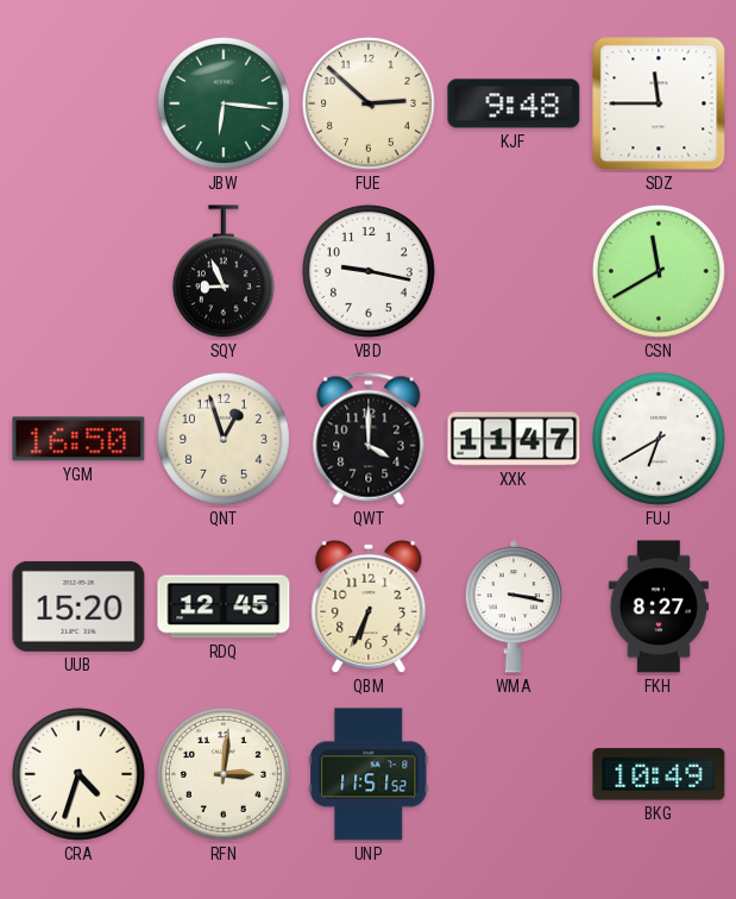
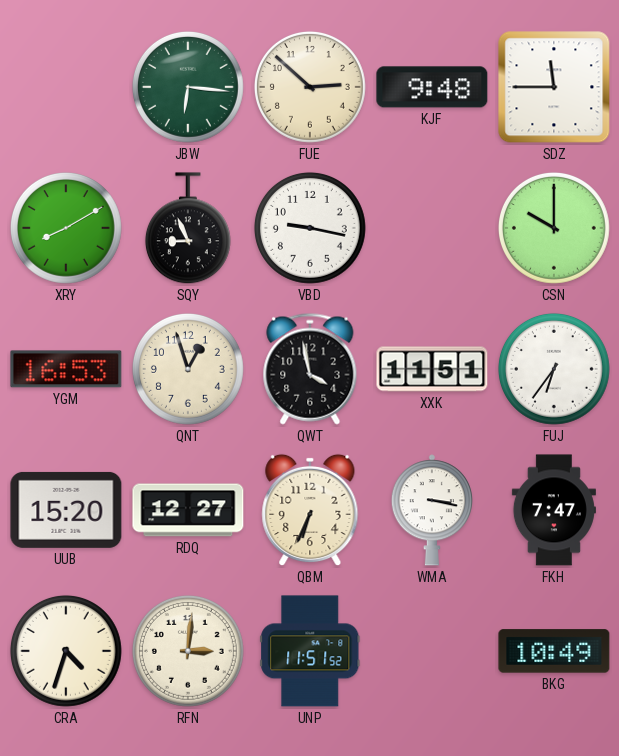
XRY: none -> 8:10
CSN: 11:40 -> 10:00
YGM: 16:50 -> 16:53
QWT: 4:00 -> 3:58
XXK: 11:47 -> 11:51
FUJ: 6:40 -> 6:36
RDQ: 12:45 -> 12:27
FKH: 8:27 -> 7:47
